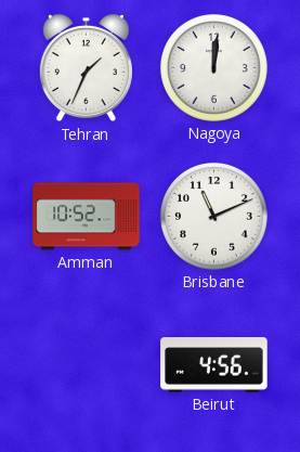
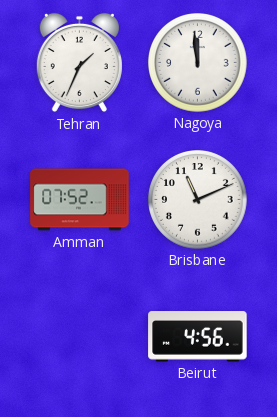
Nagoya: 12:01 -> 11:59
Amman: 10:52 -> 07:52
